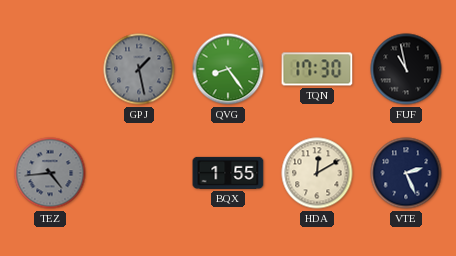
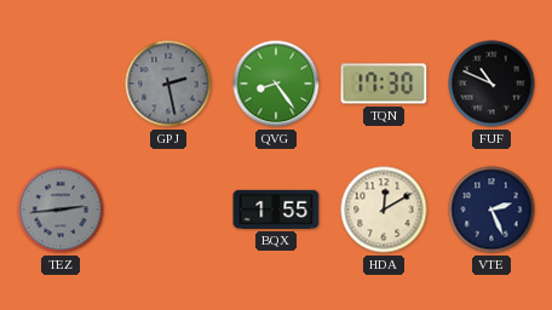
GPJ: 1:28 -> 2:28
FUF: 10:58 -> 10:49
TEZ: 4:44 -> 2:44
